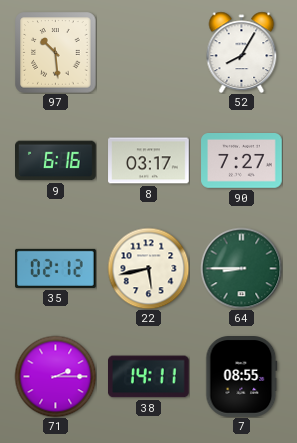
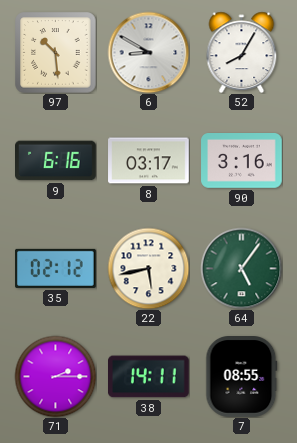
6: none -> 8:50
90: 7:27 -> 3:16
64: 8:45 -> 5:06
